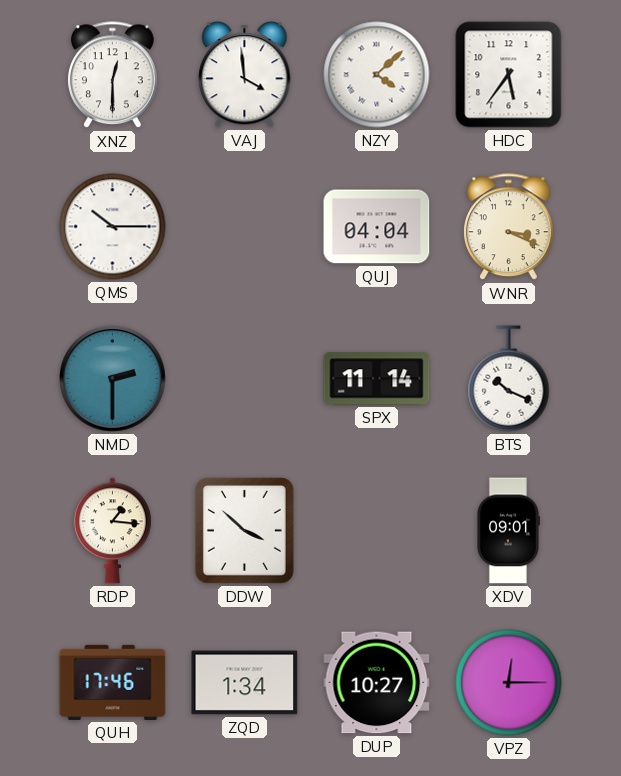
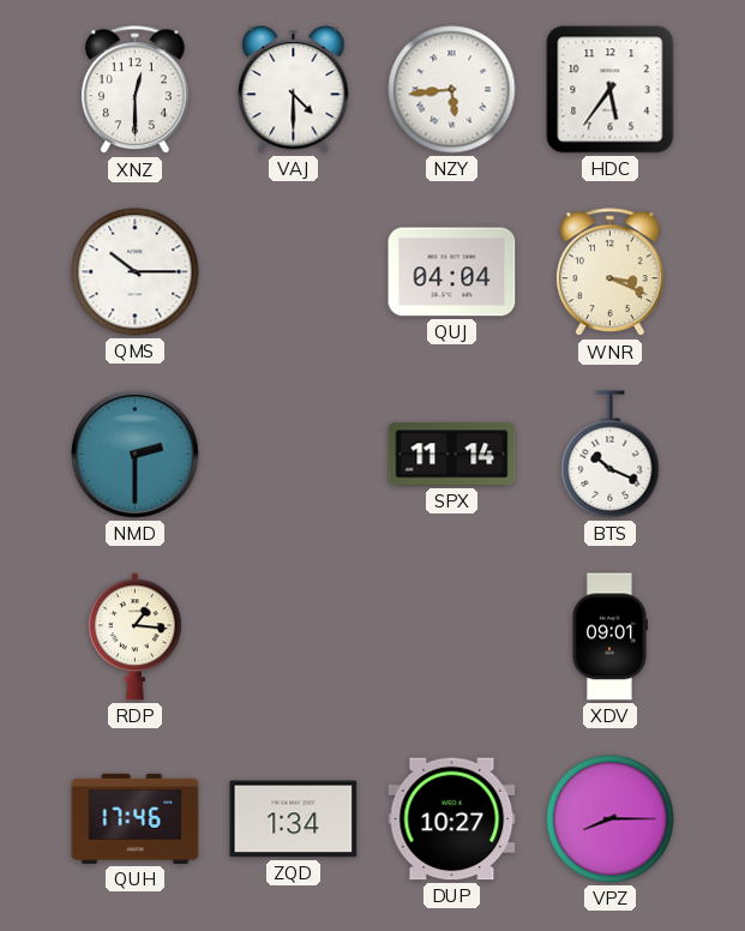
VAJ: 3:59 -> 4:30
NZY: 4:08 -> 5:44
DDW: 3:52 -> none
VPZ: 12:15 -> 8:15
